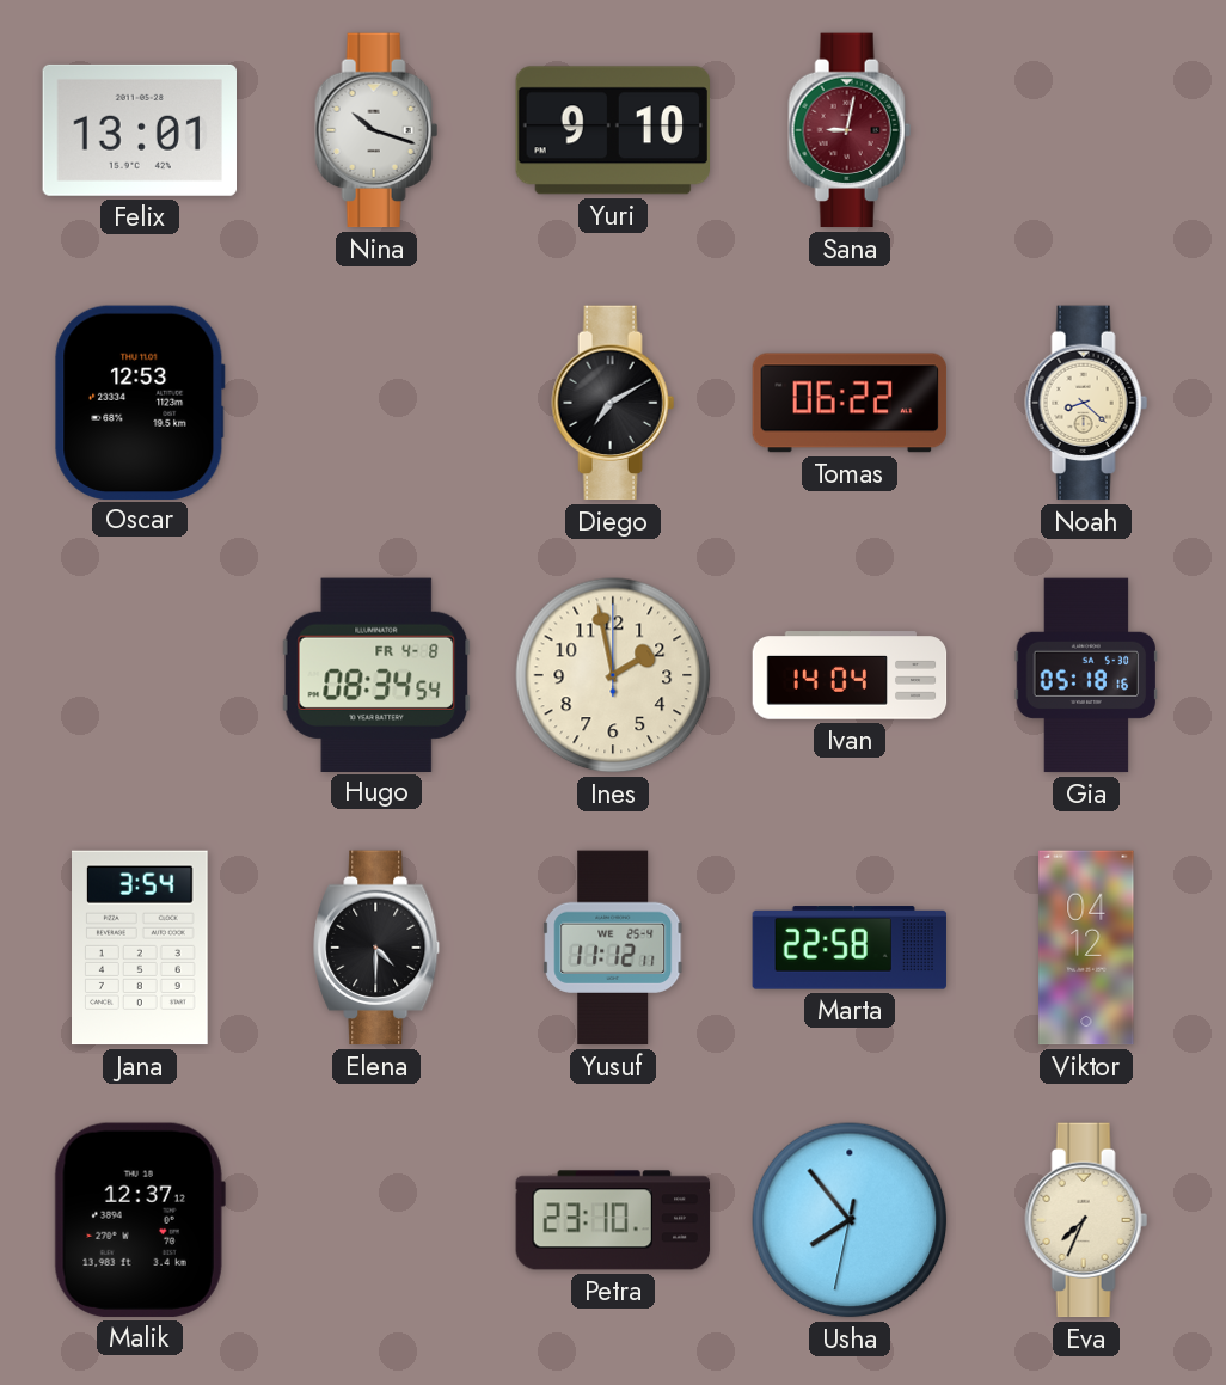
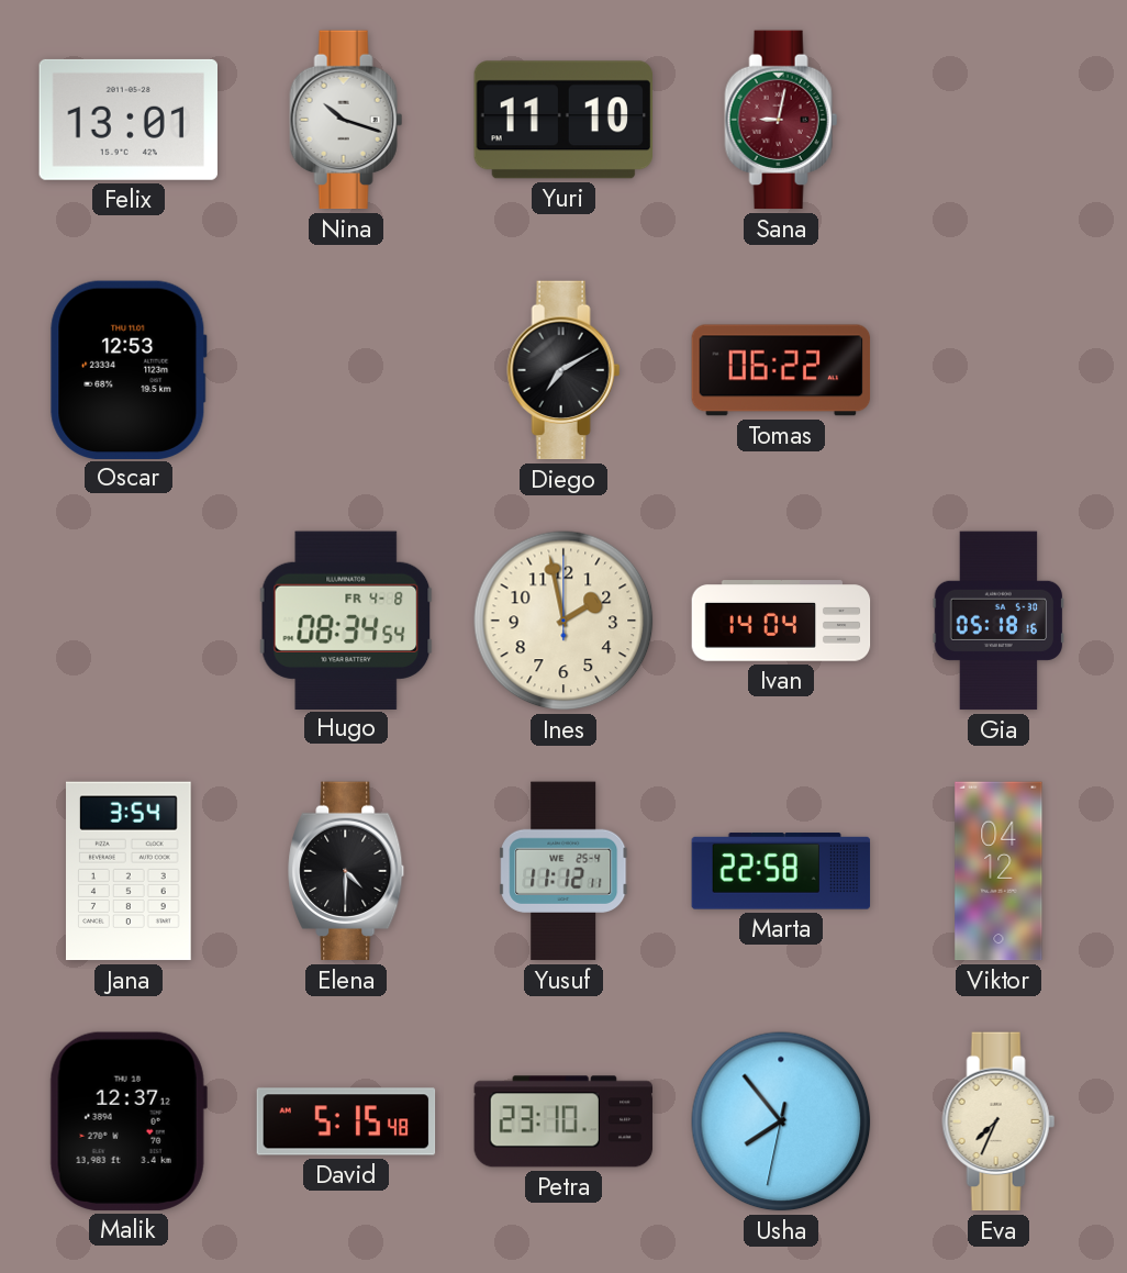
Yuri: 9:10 -> 11:10
Noah: 8:22 -> none
David: none -> 5:15
